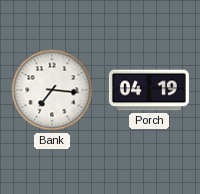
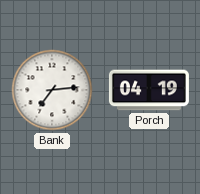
Bank: 7:16 -> 7:14
